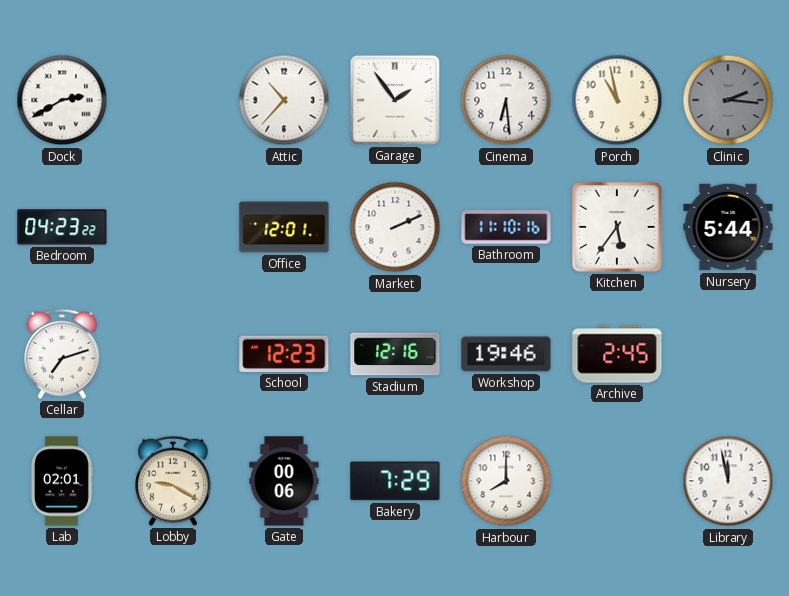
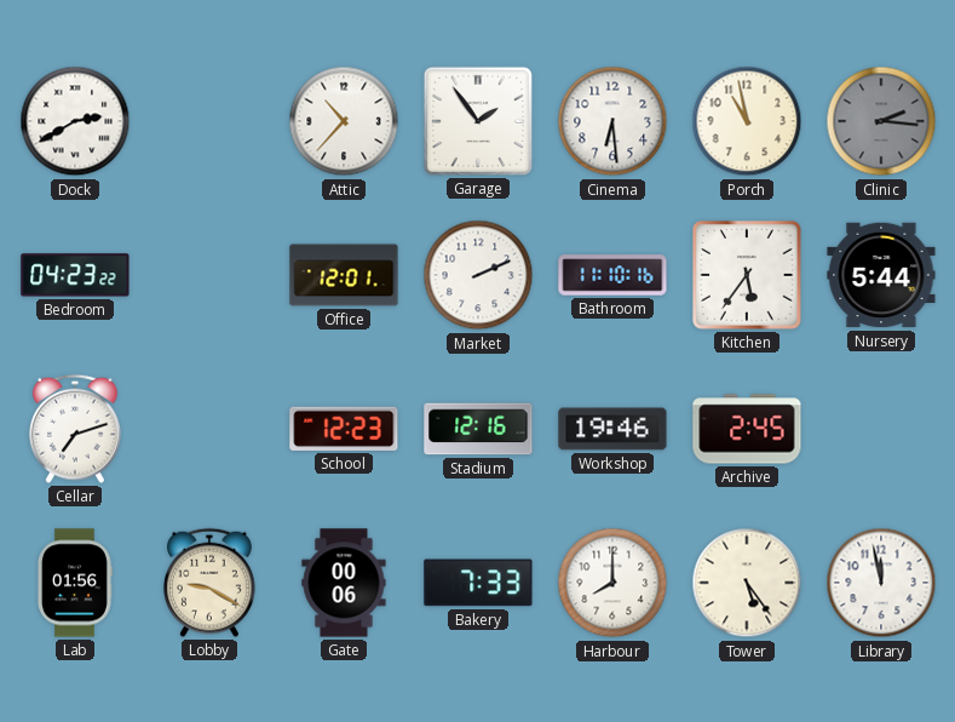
Lab: 02:01 -> 01:56
Bakery: 7:29 -> 7:33
Tower: none -> 5:24
